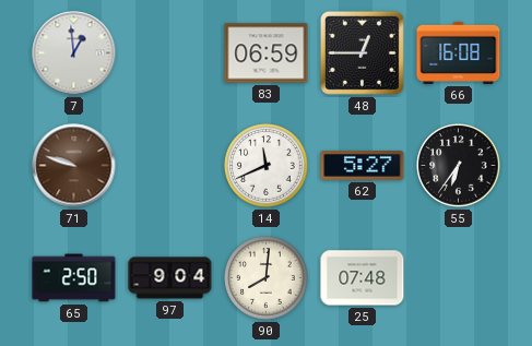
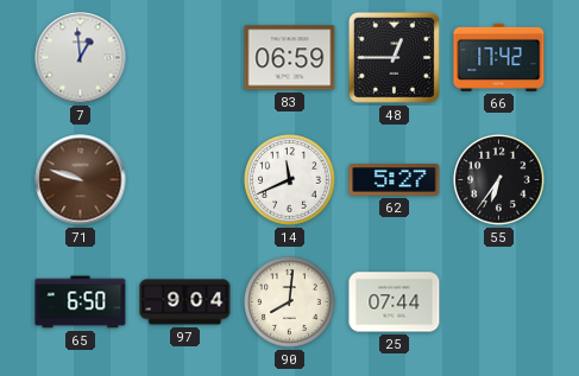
66: 16:08 -> 17:42
65: 2:50 -> 6:50
25: 07:48 -> 07:44
